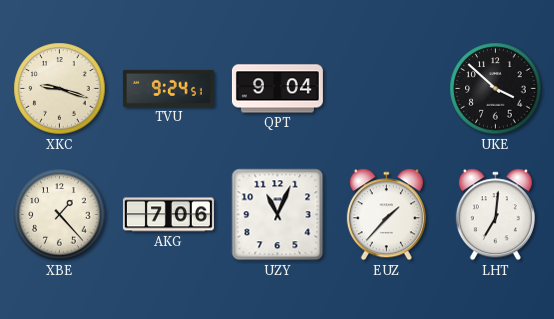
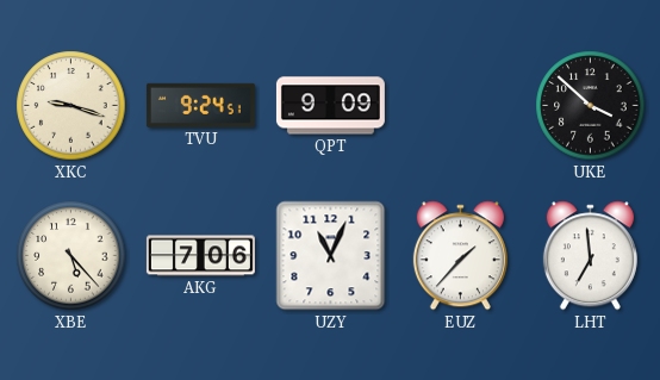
QPT: 9:04 -> 9:09
XBE: 1:23 -> 5:23
LHT: 7:01 -> 6:59
